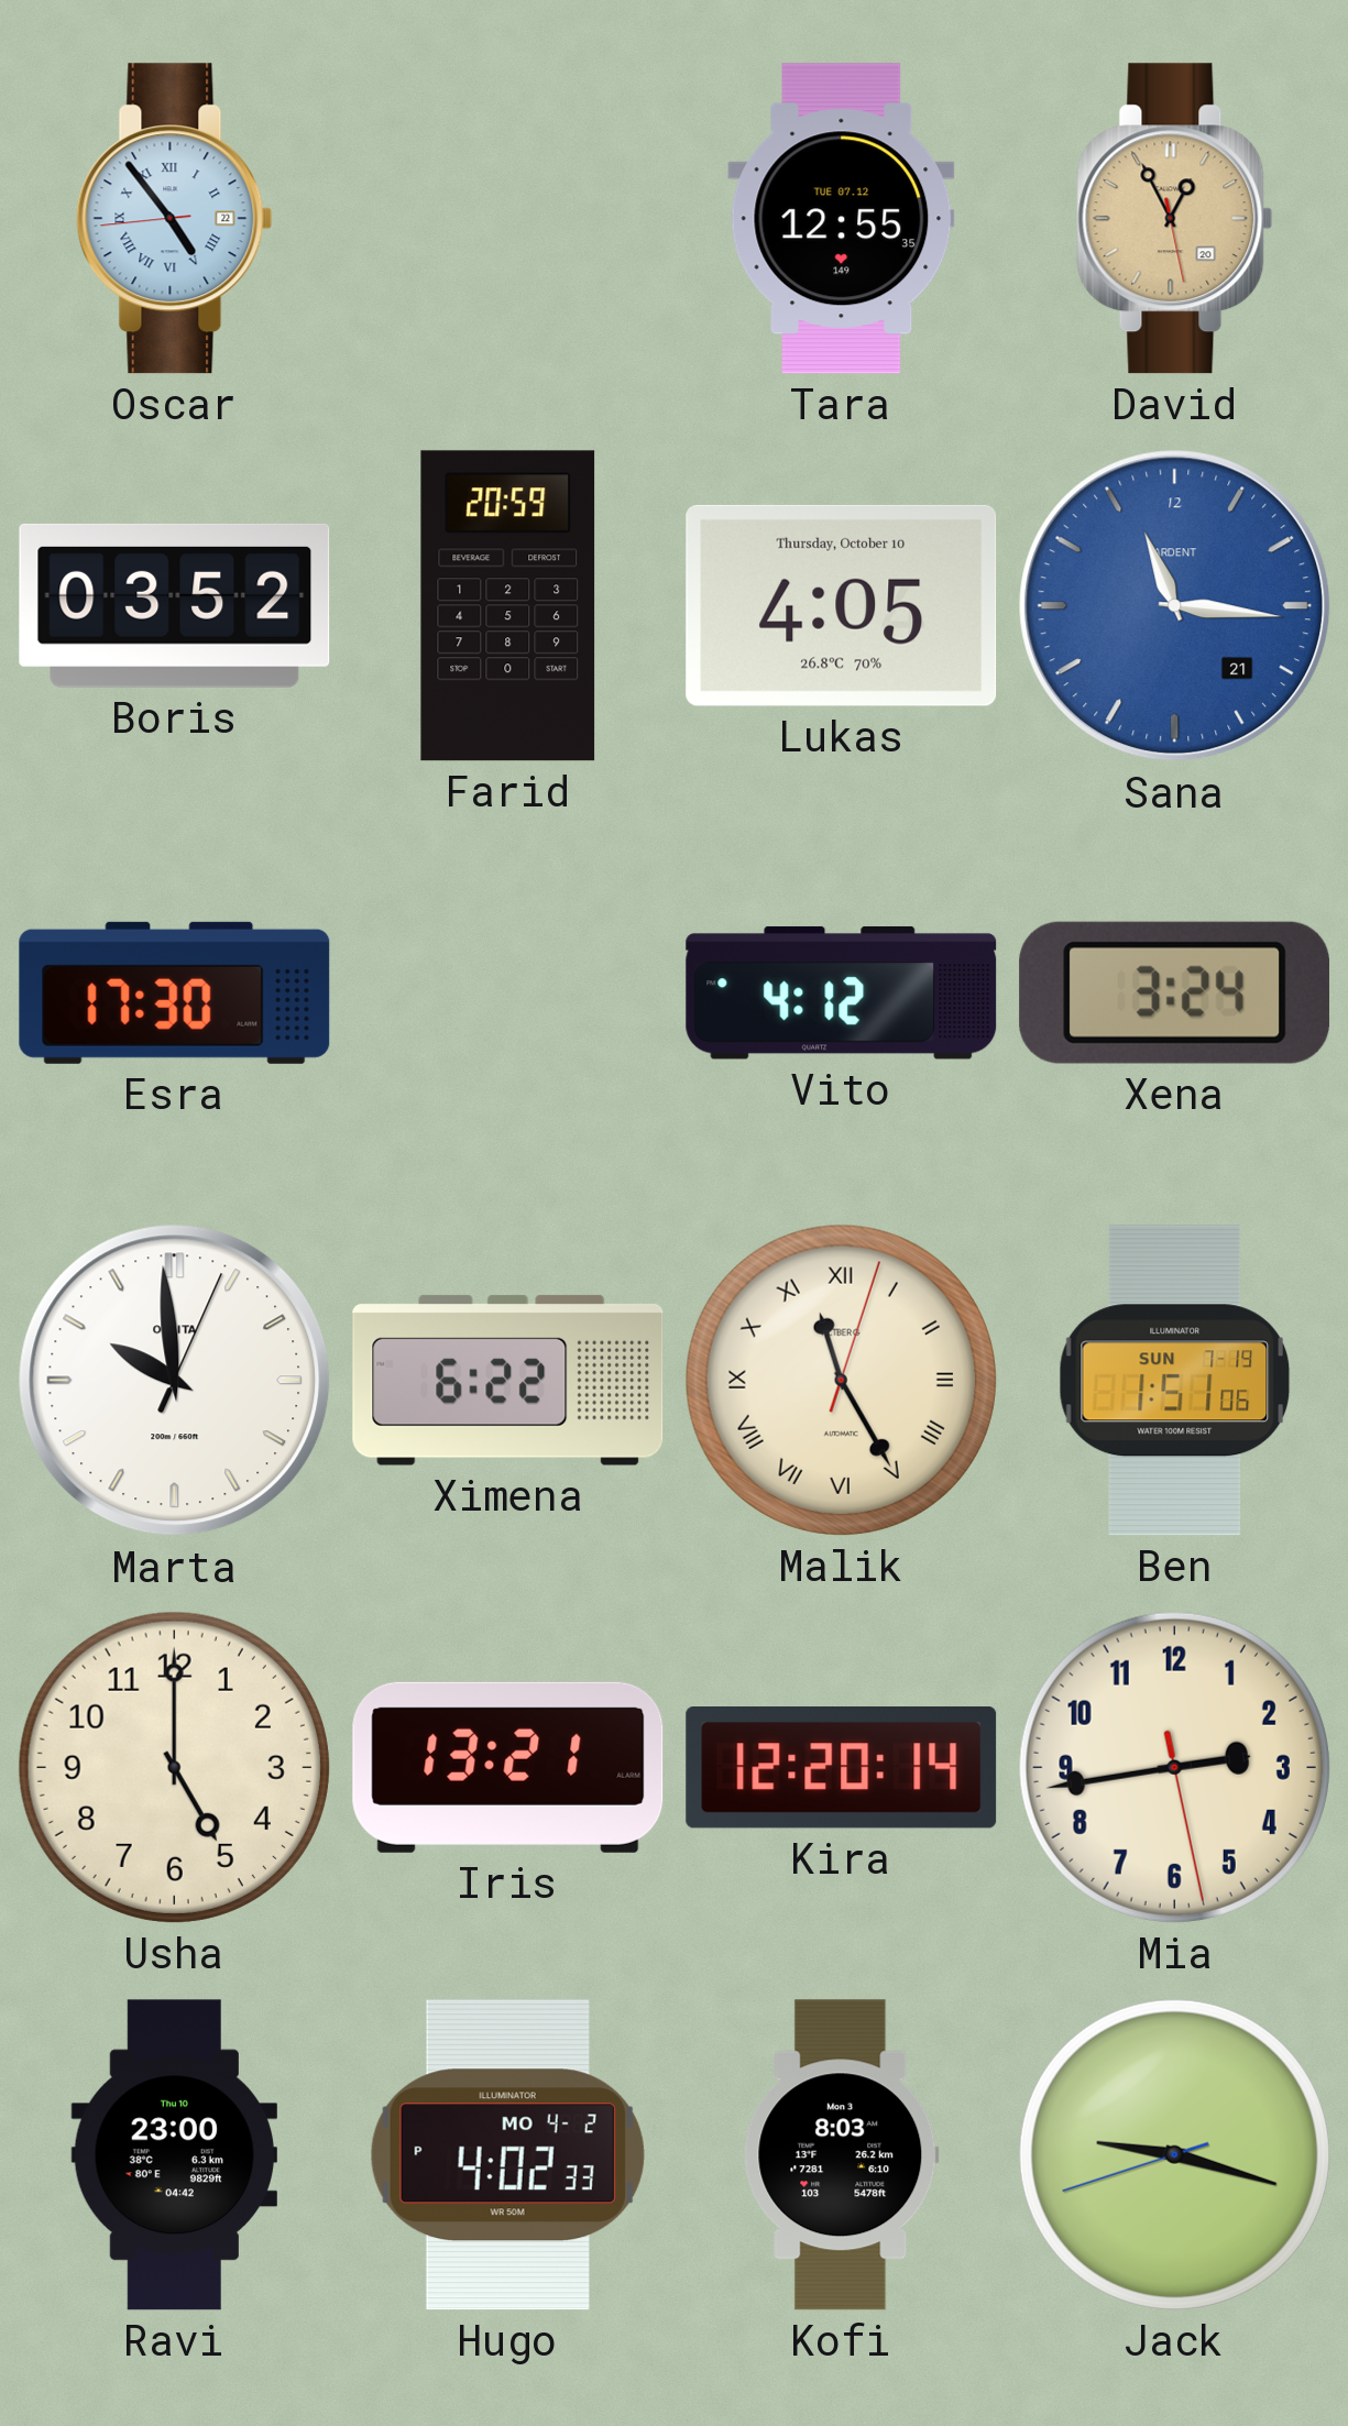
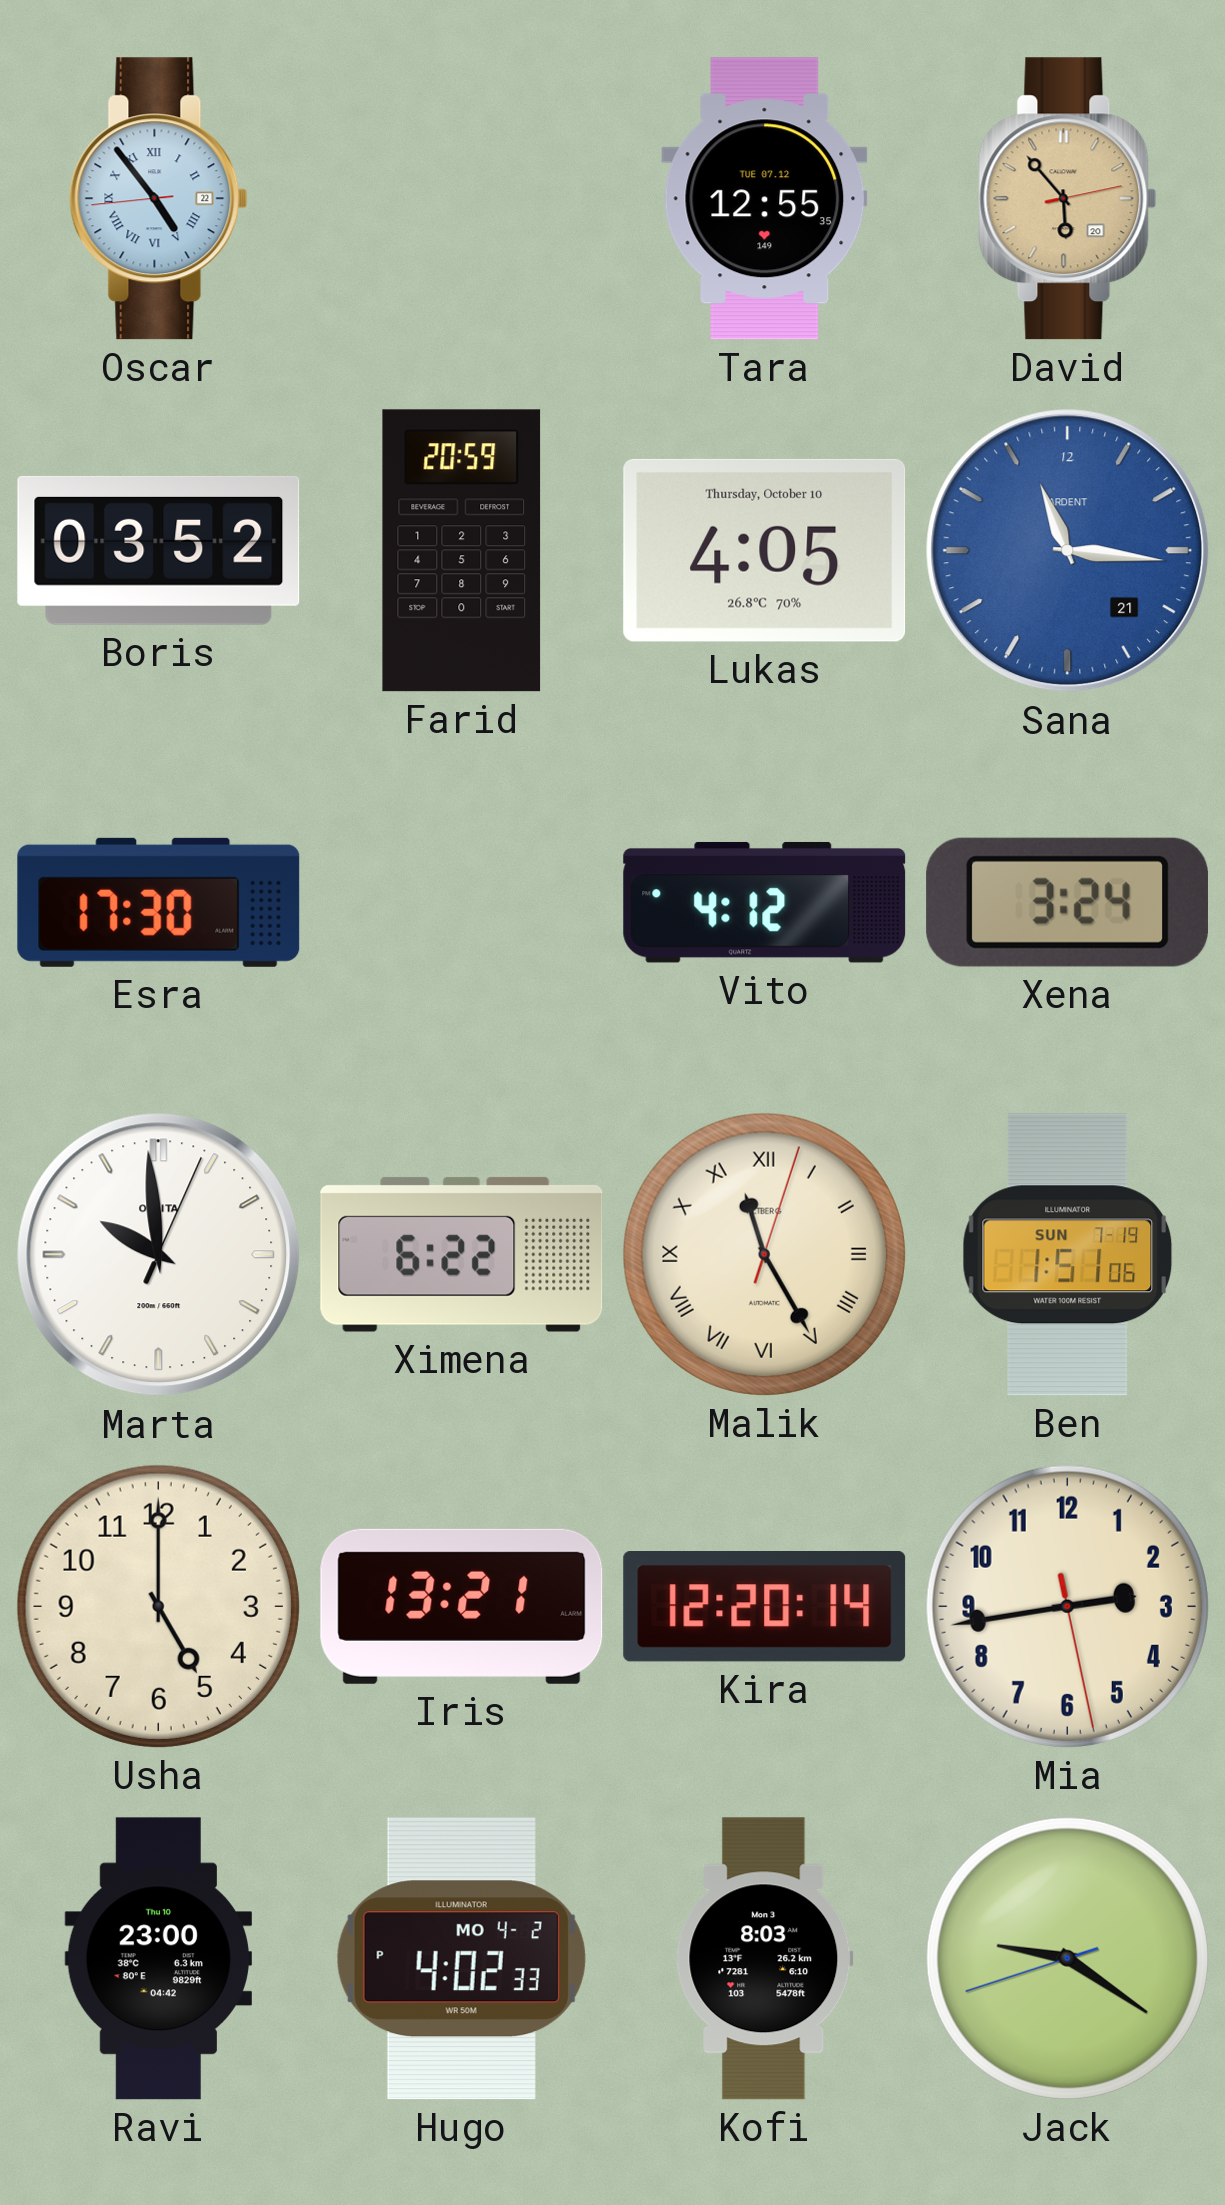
David: 12:55 -> 5:53
Jack: 9:17 -> 9:20
